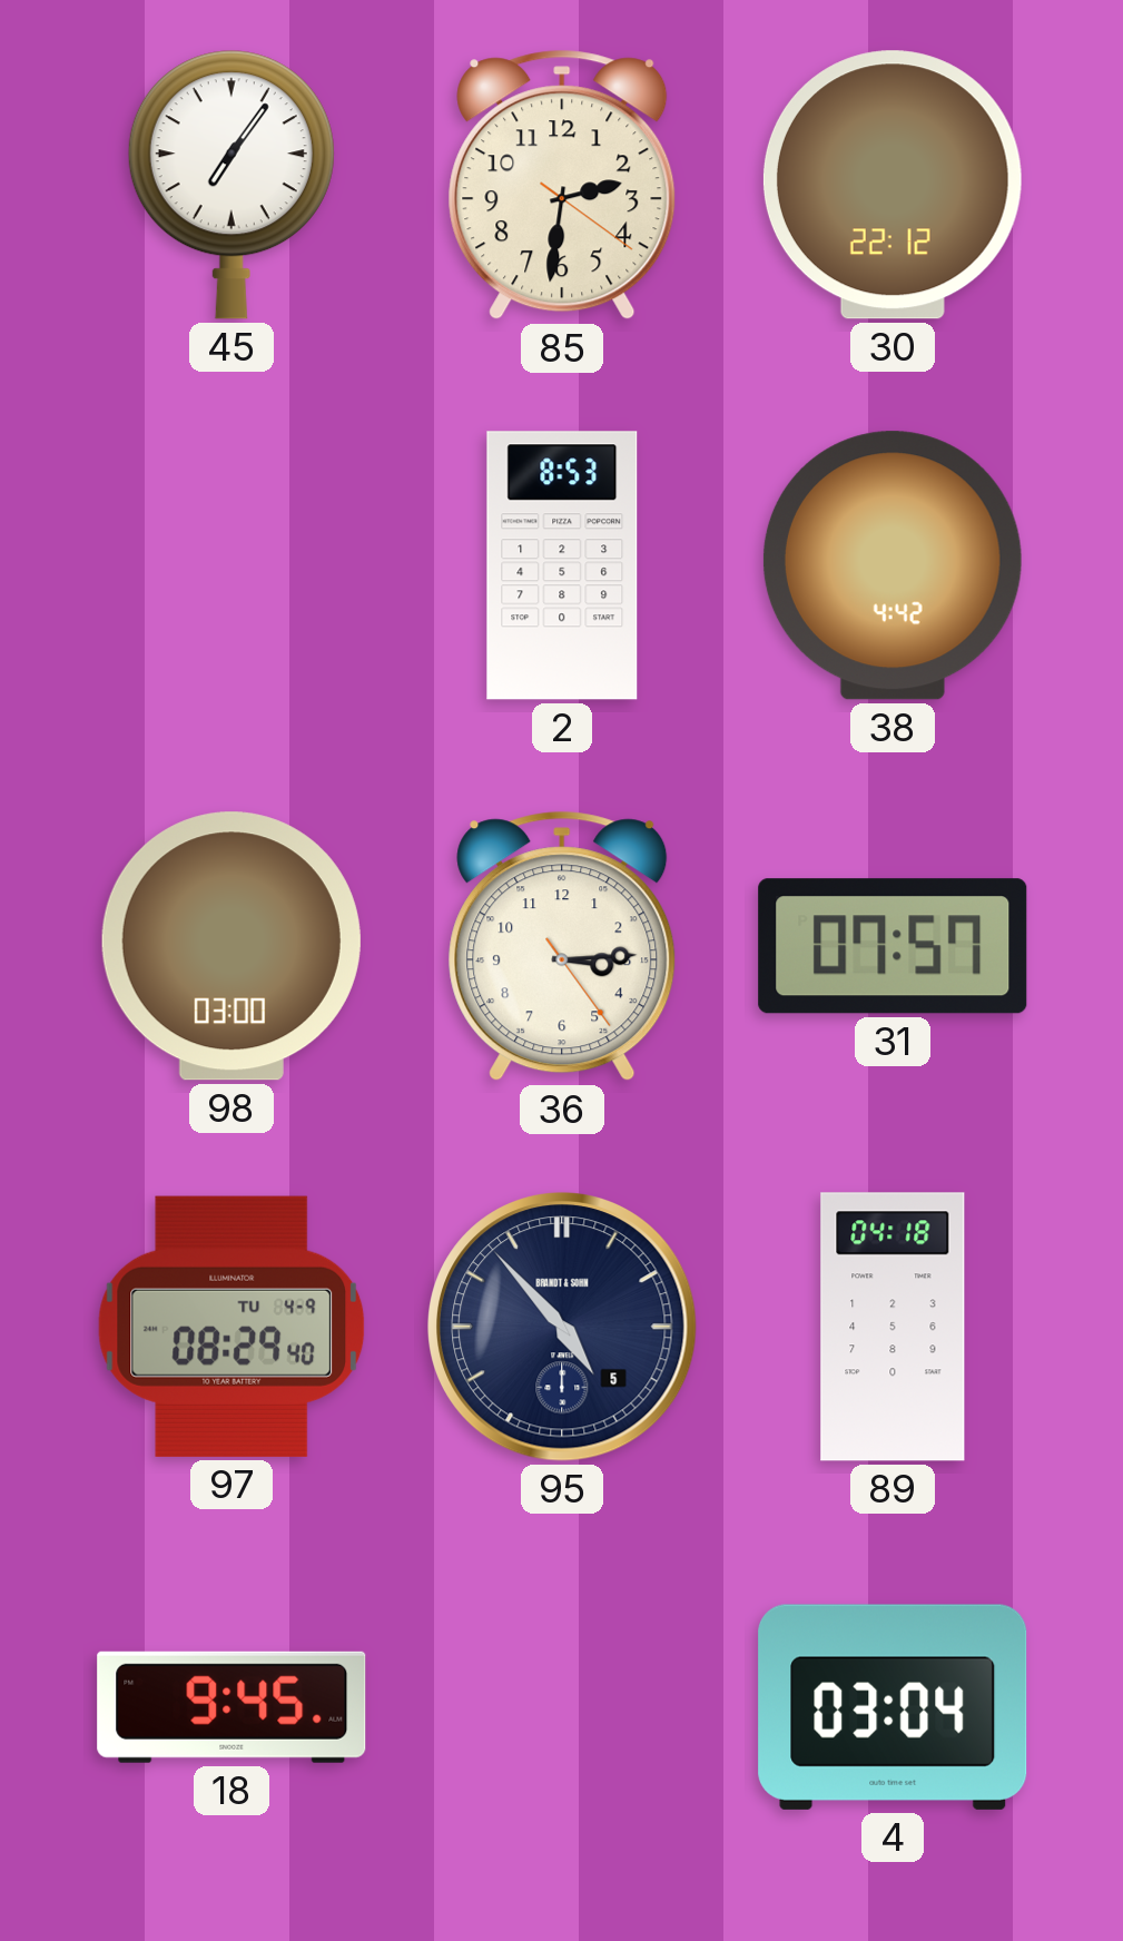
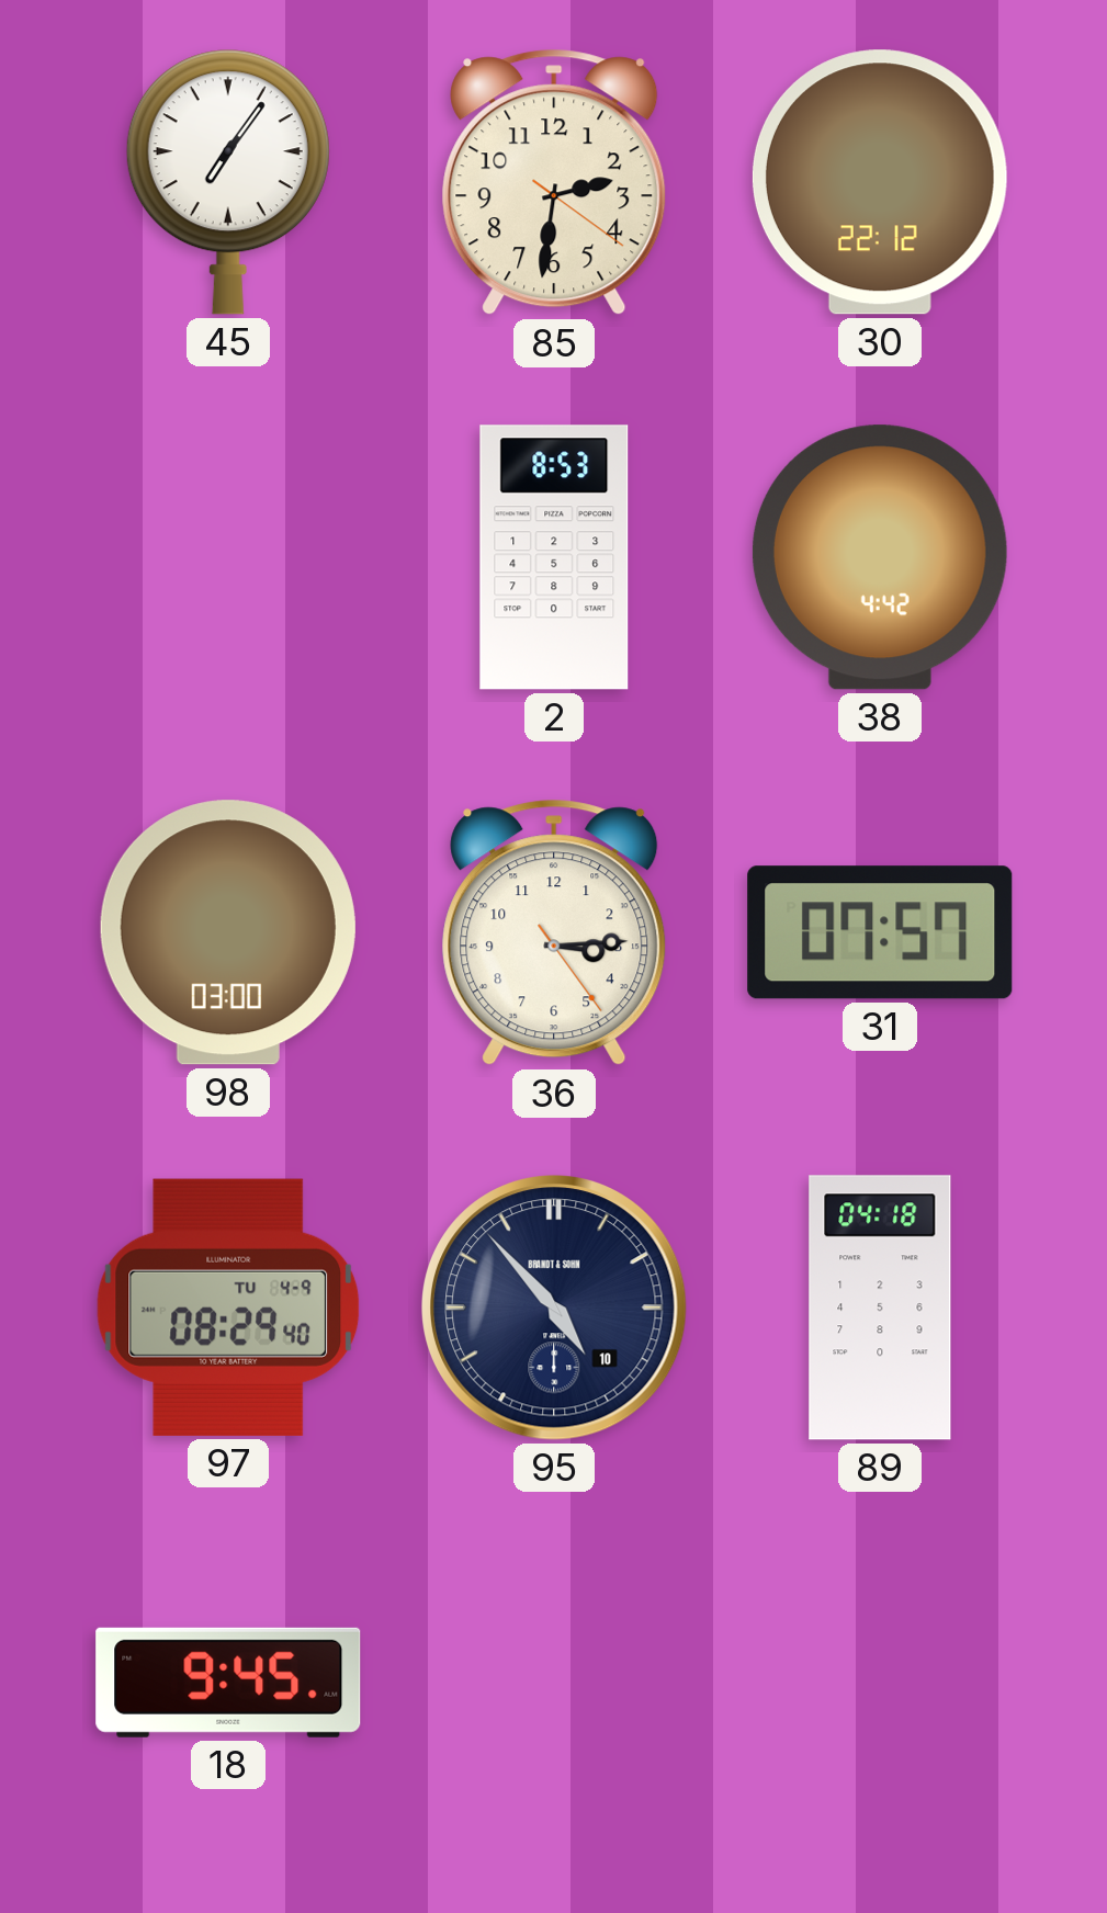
95 date: 5 -> 10
4: 03:04 -> none
